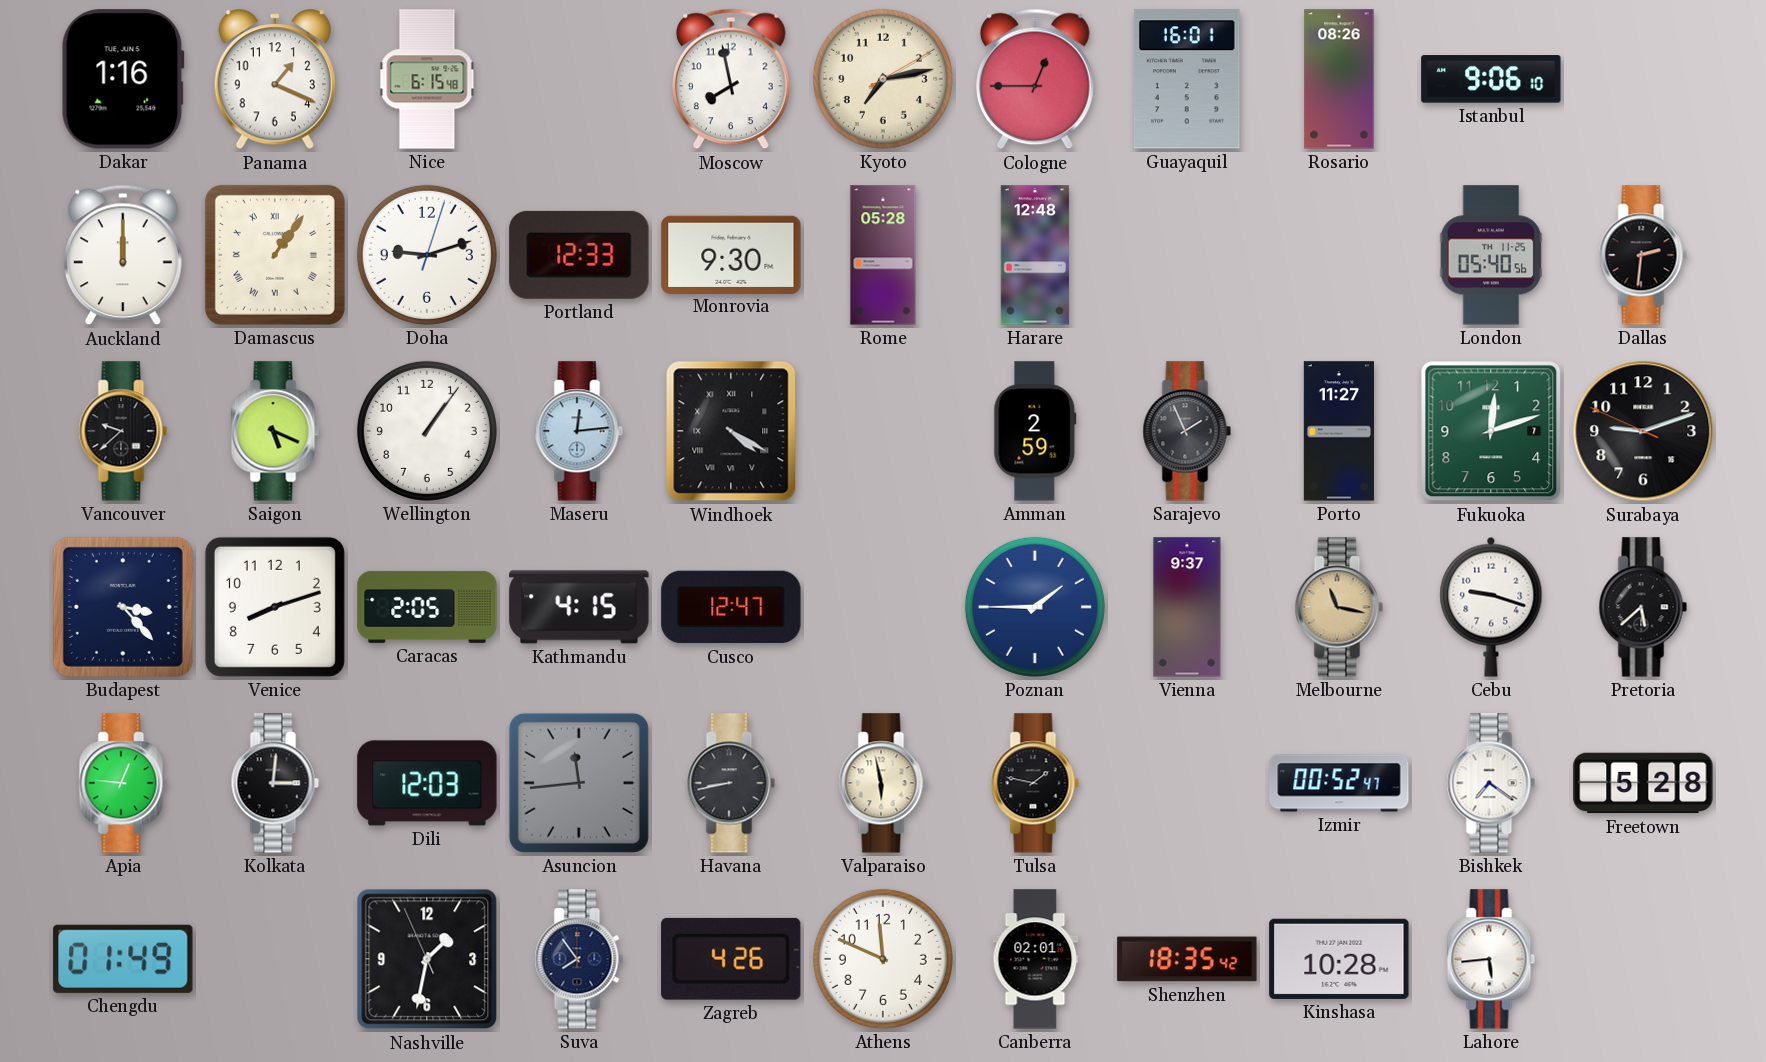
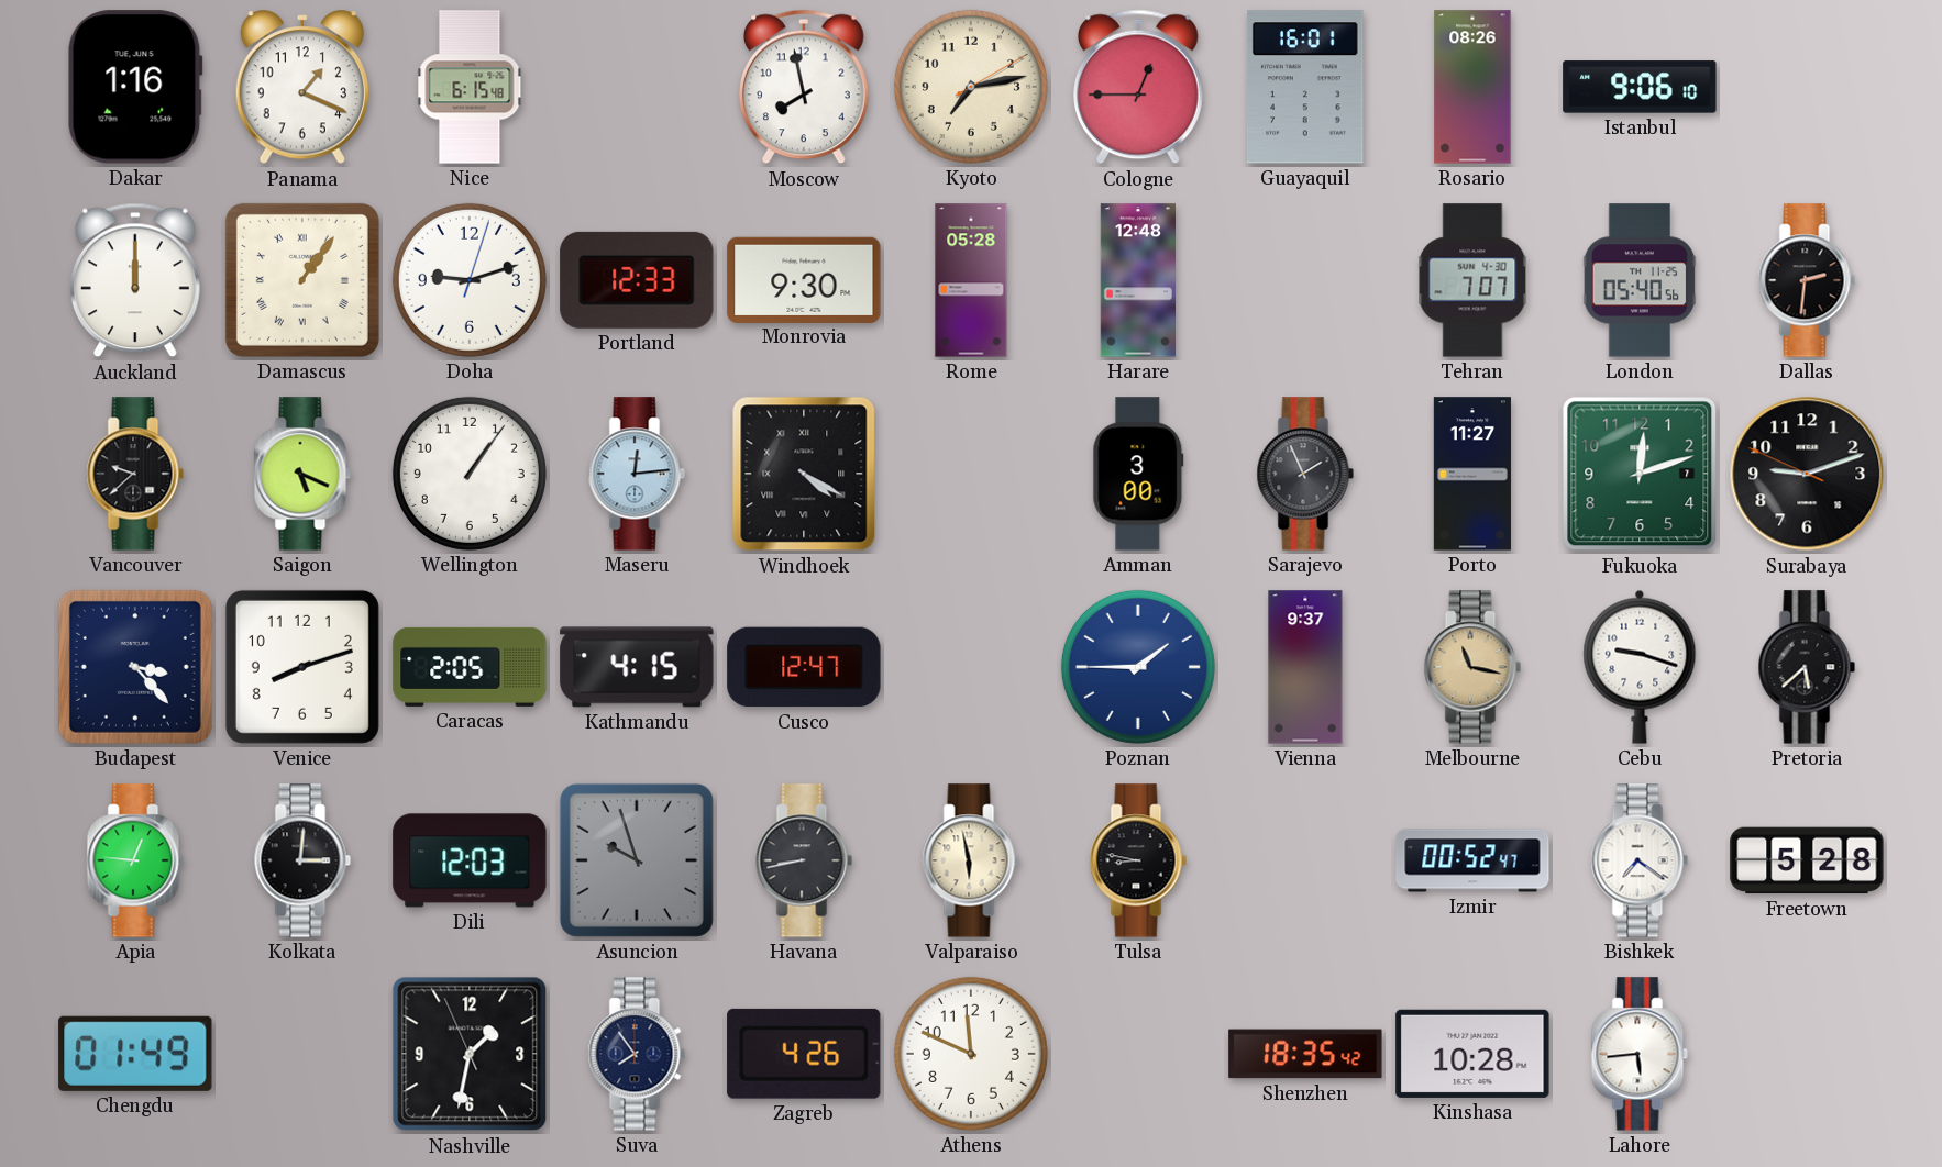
Tehran: none -> 7:07
Amman: 2:59 -> 3:00
Asuncion: 11:44 -> 9:57
Tulsa: 1:47 -> 8:47
Canberra: 02:01 -> none
